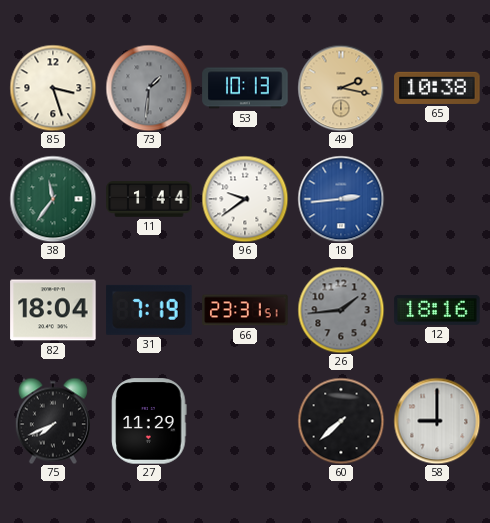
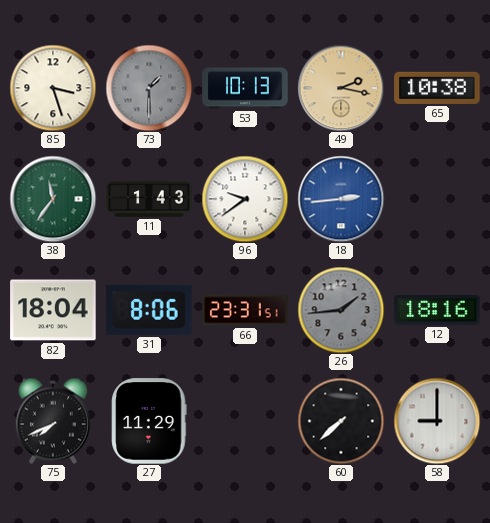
73: 1:31 -> 1:30
11: 1:44 -> 1:43
31: 7:19 -> 8:06
